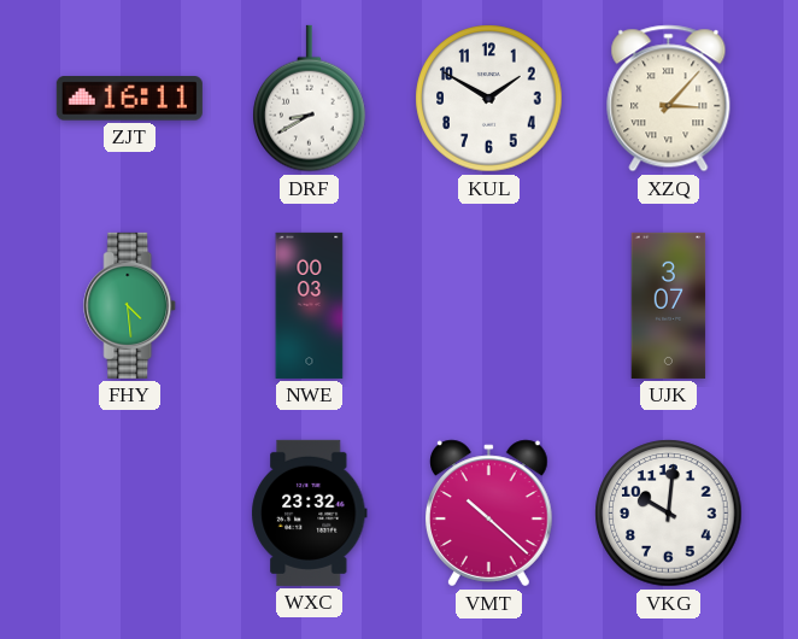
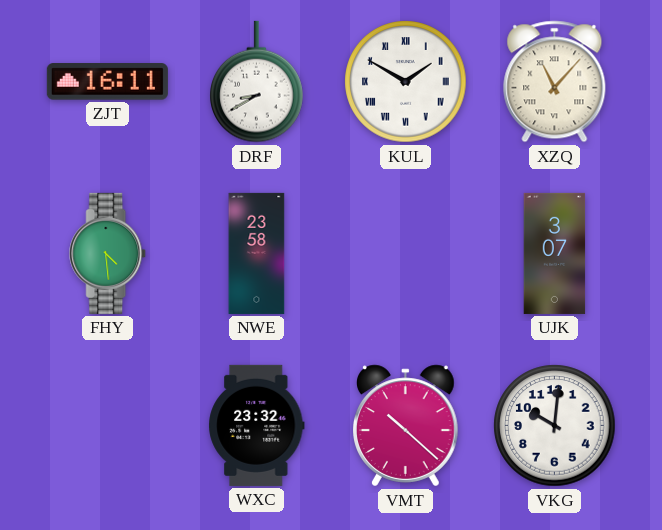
KUL numerals: Arabic -> Roman
XZQ: 3:07 -> 11:07
NWE: 00:03 -> 23:58
